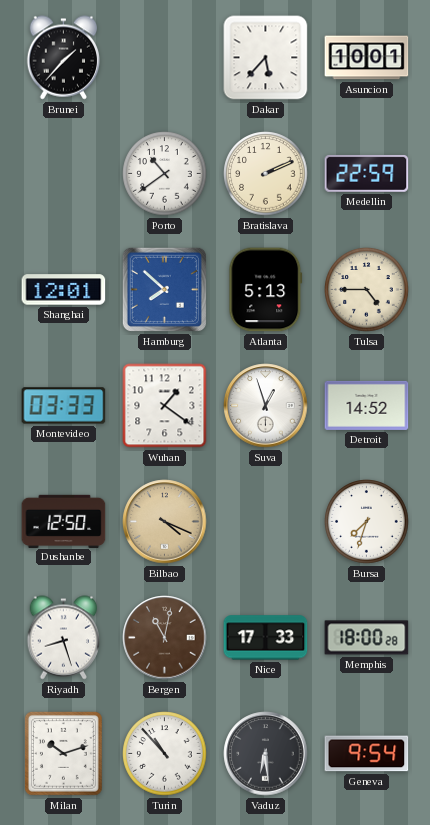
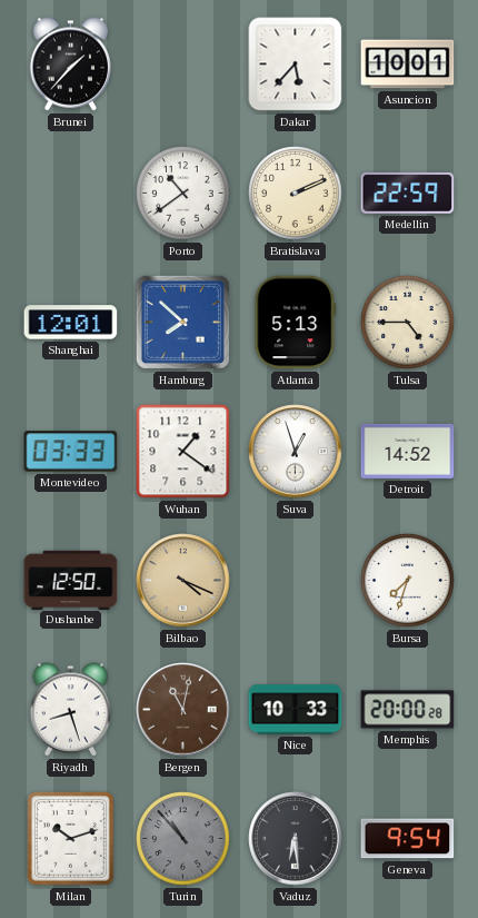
Nice: 17:33 -> 10:33
Memphis: 18:00 -> 20:00
Turin dial: white -> grey
